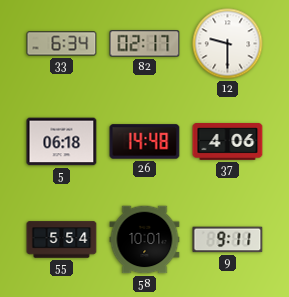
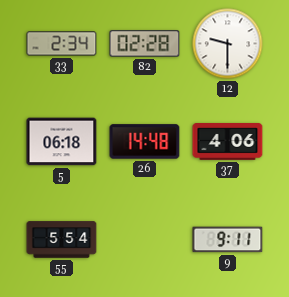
33: 6:34 -> 2:34
82: 02:17 -> 02:28
58: 10:01 -> none
